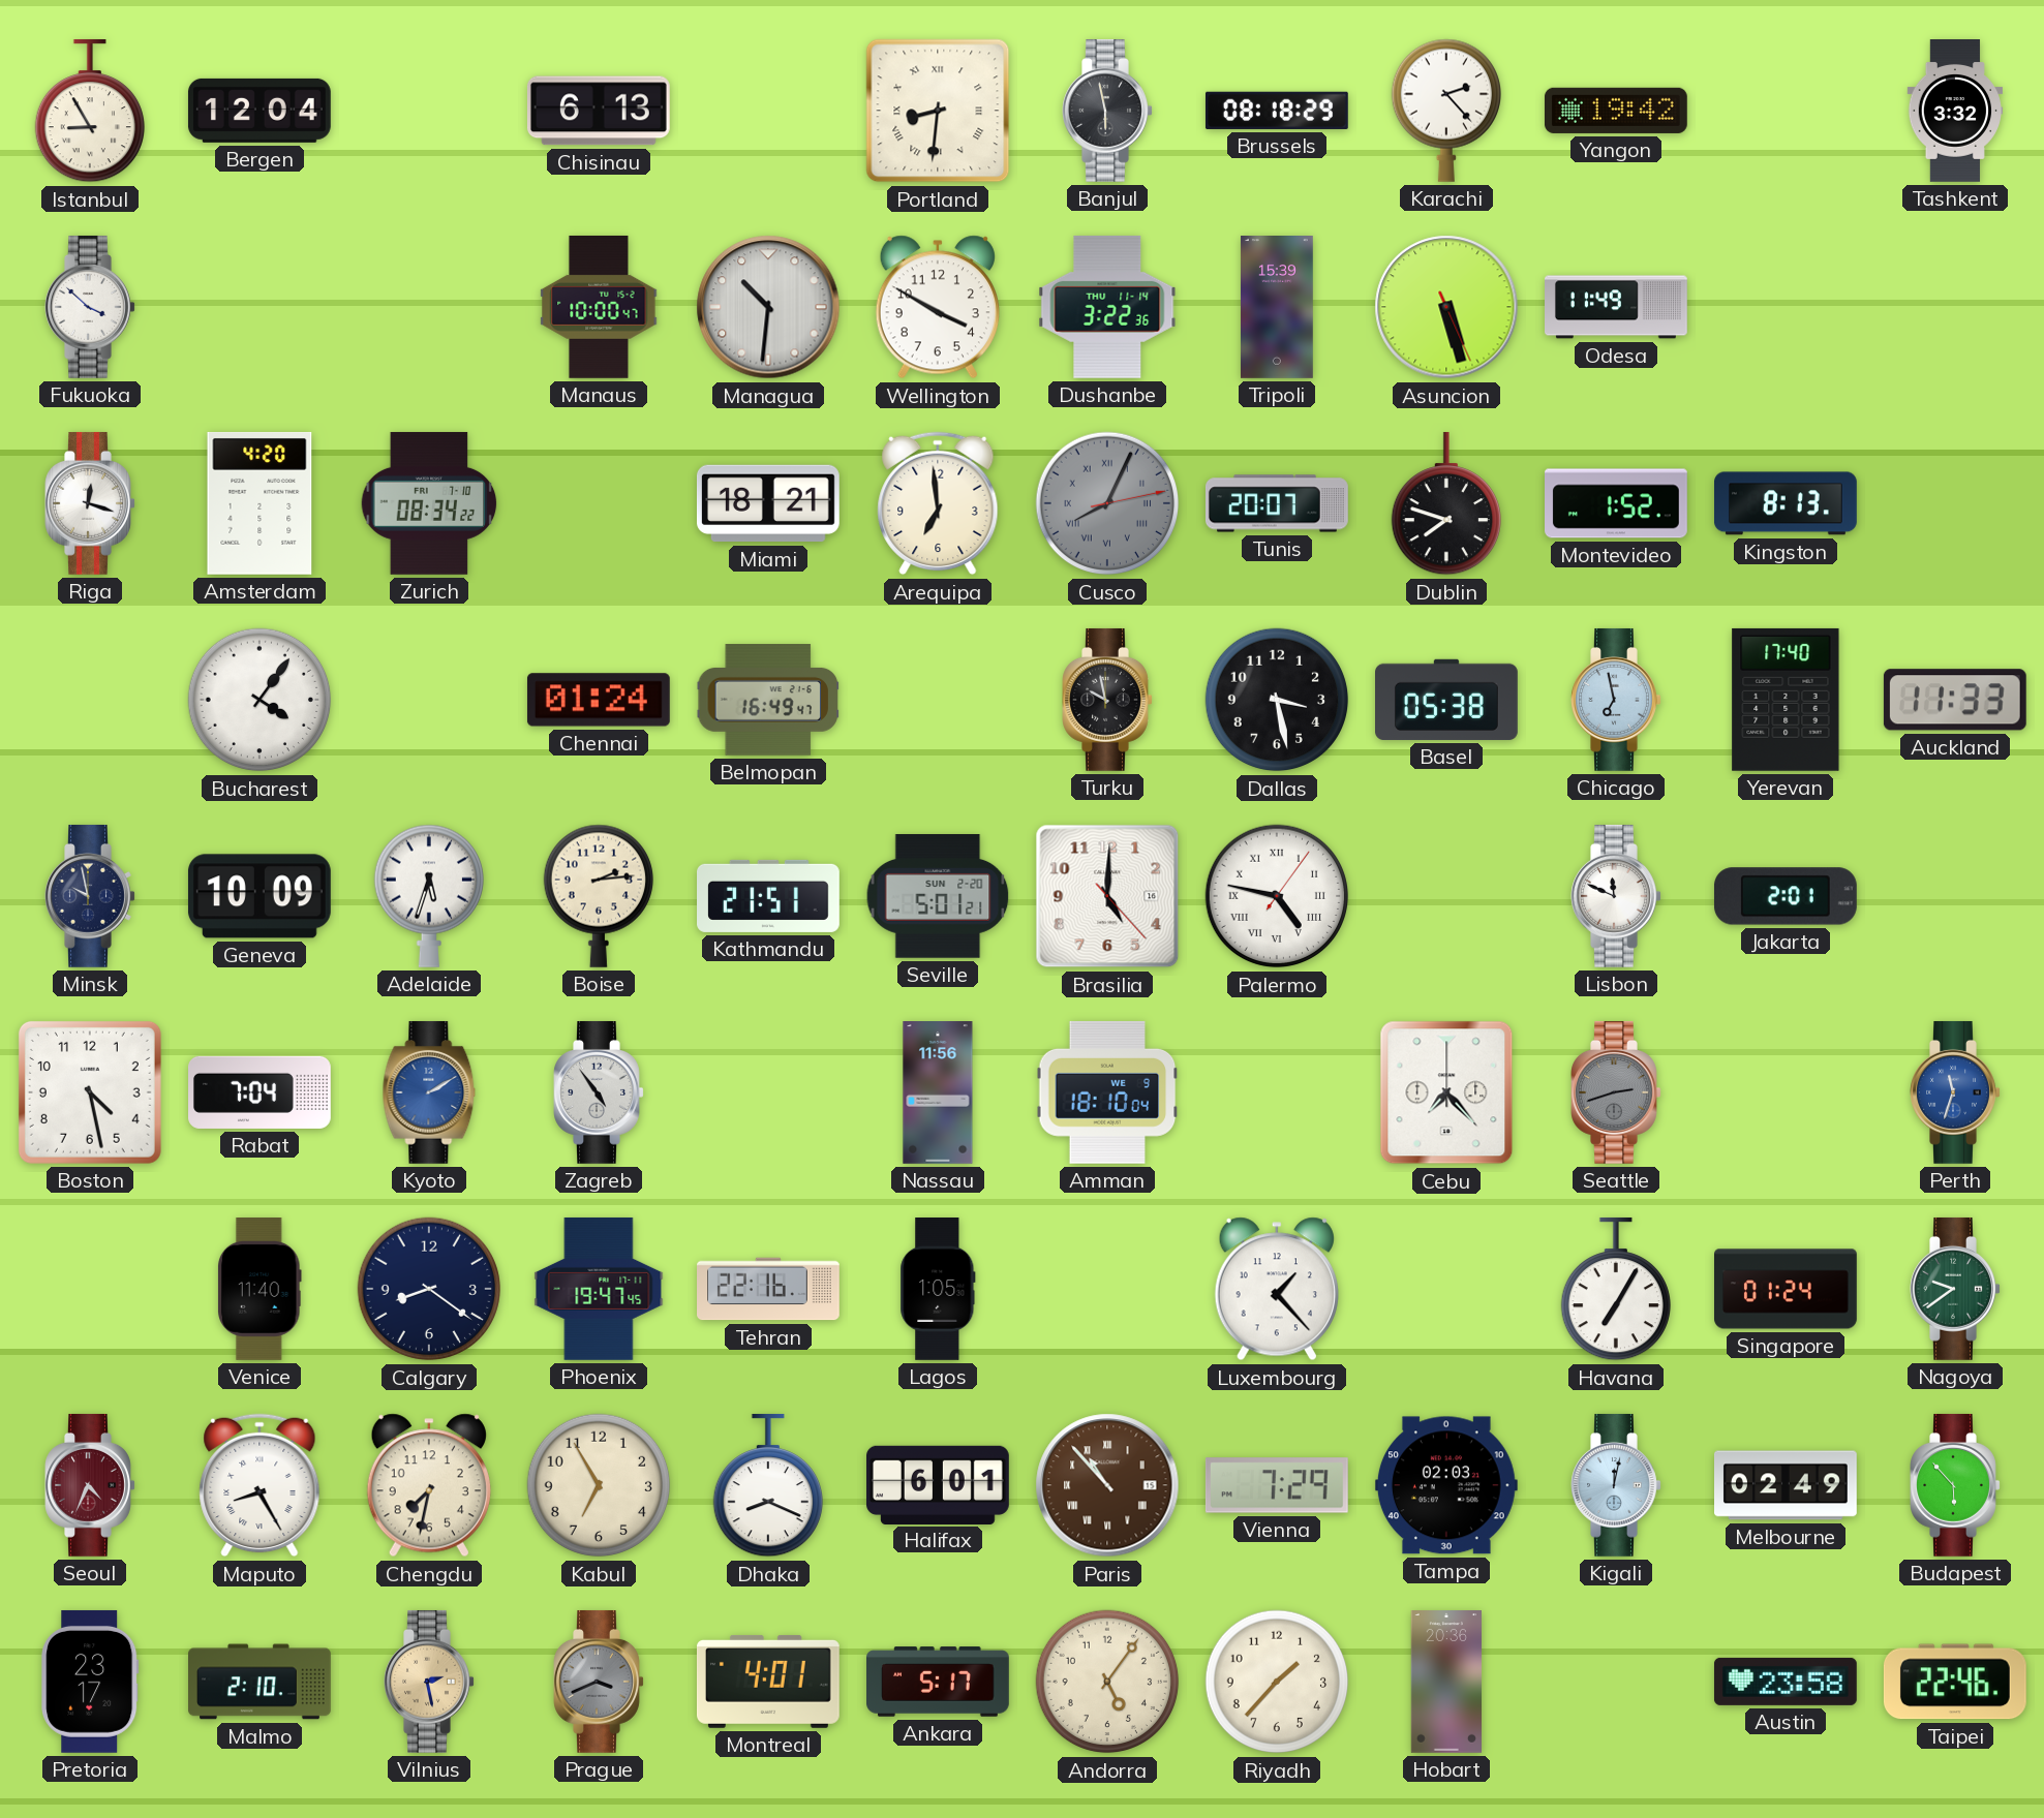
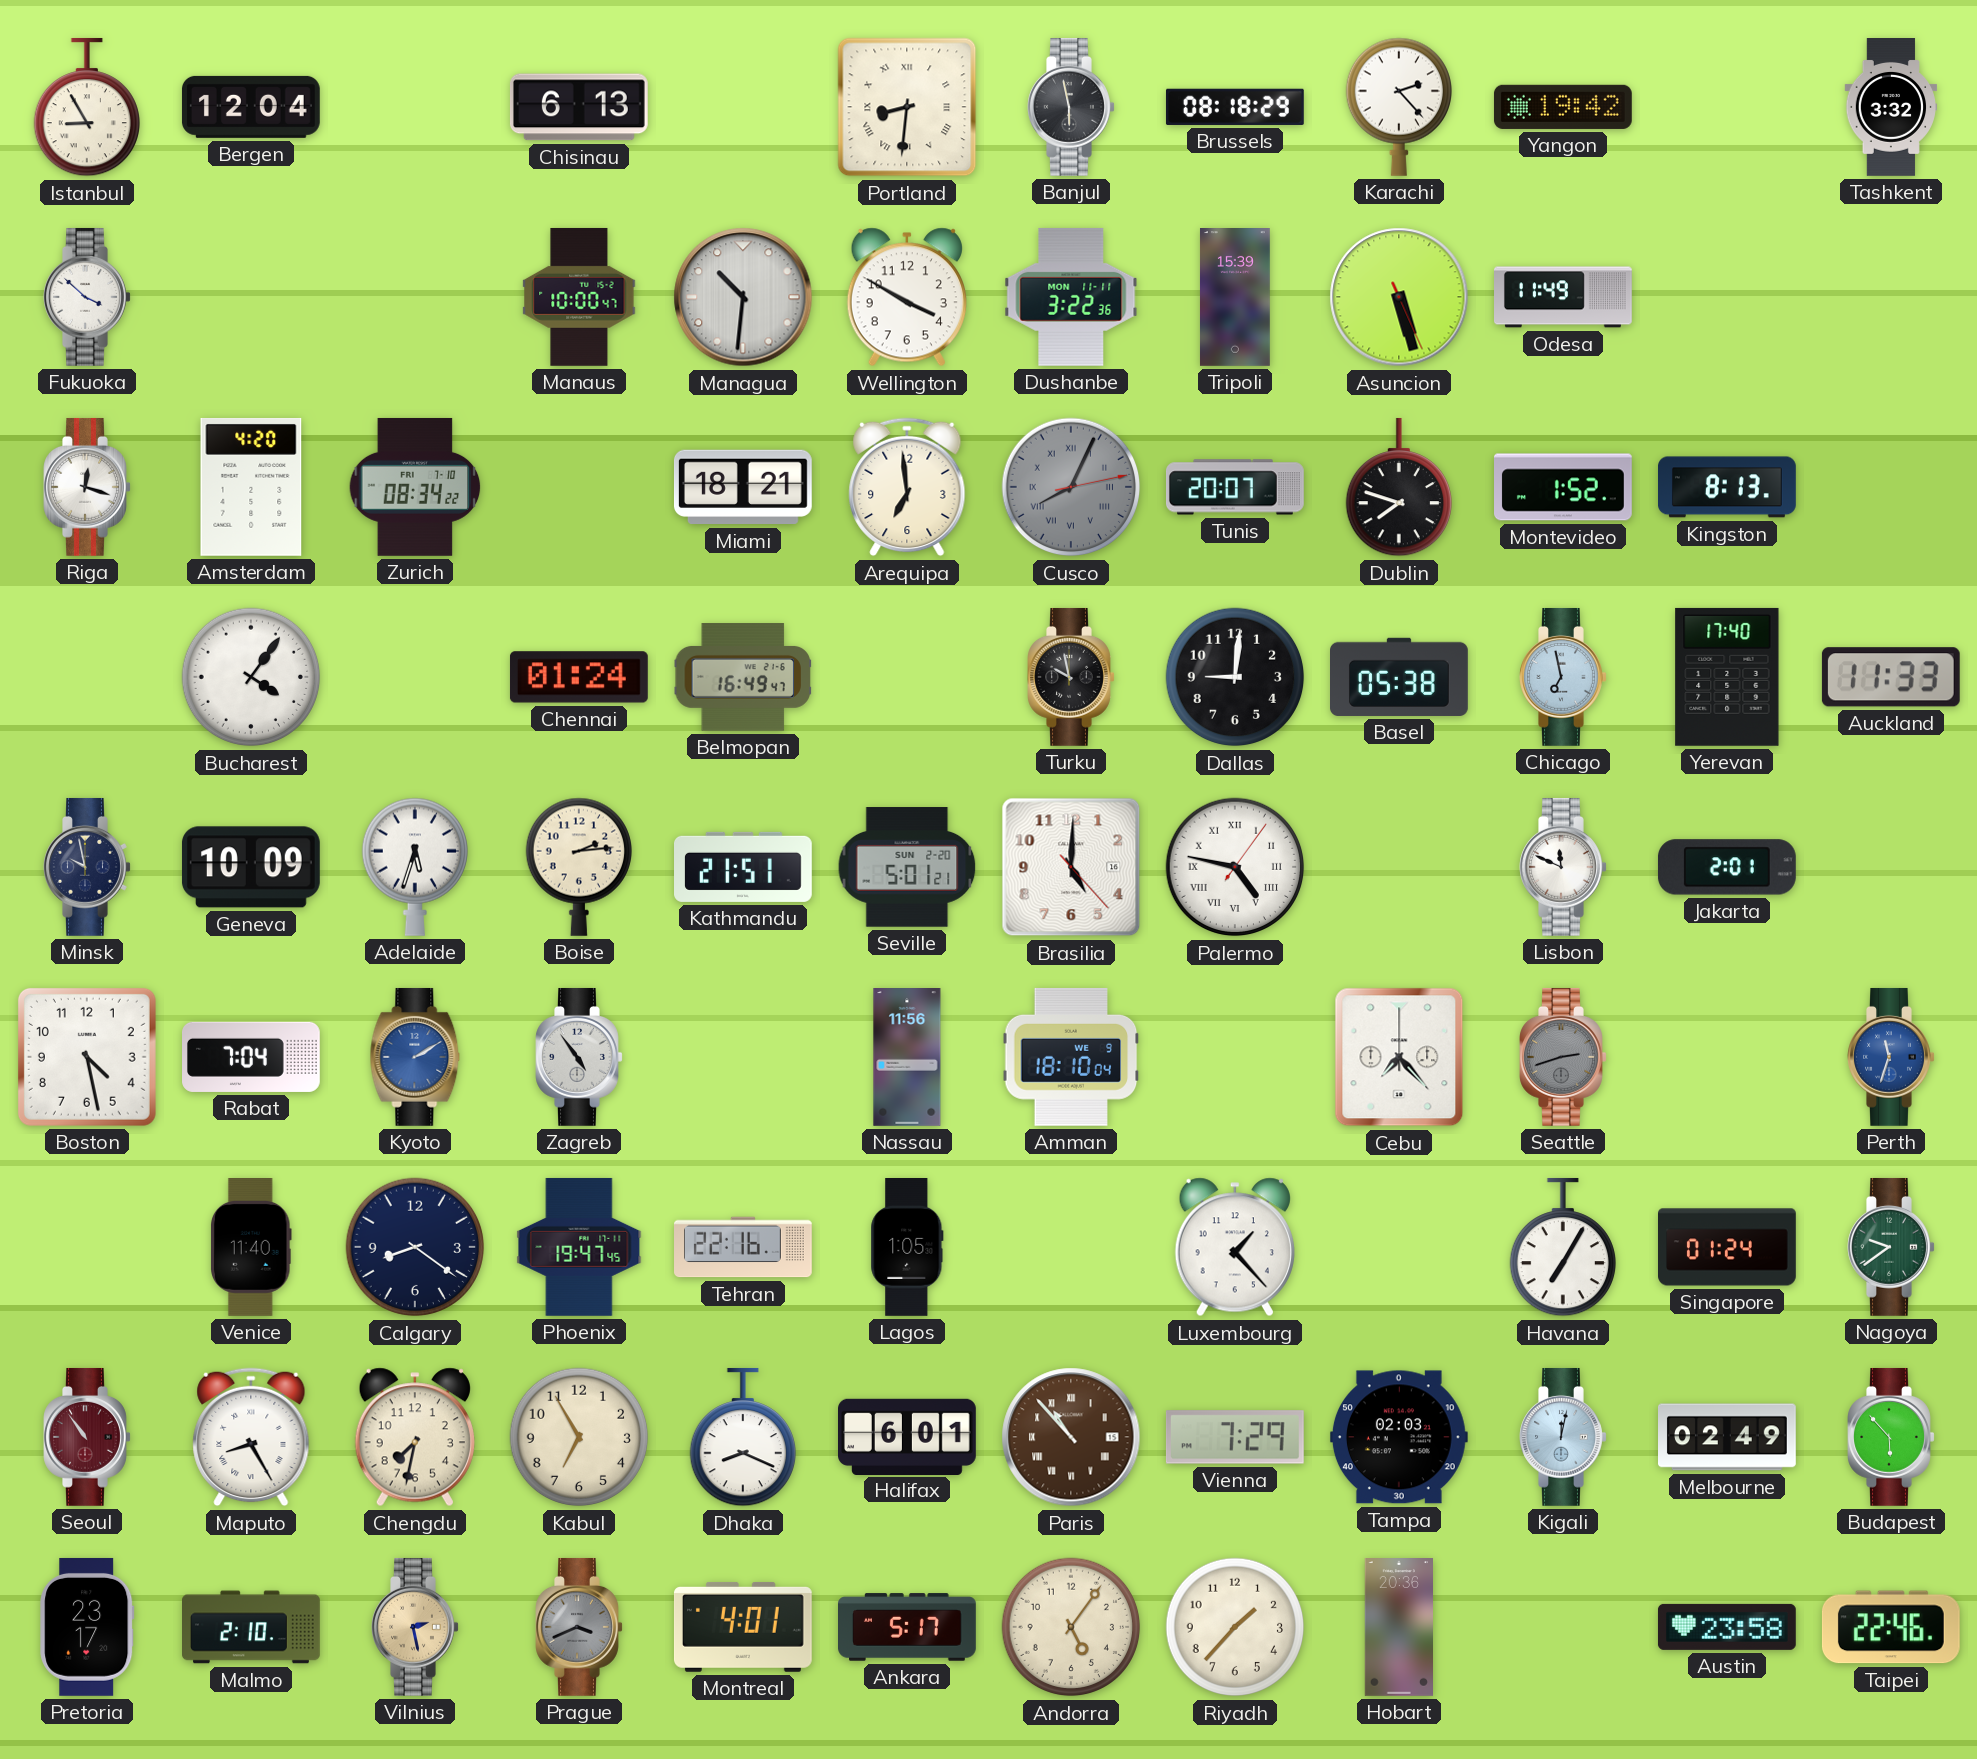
Dushanbe date: THU 11-14 -> MON 11-11
Dallas: 3:28 -> 9:01
Seoul: 4:34 -> 10:54
